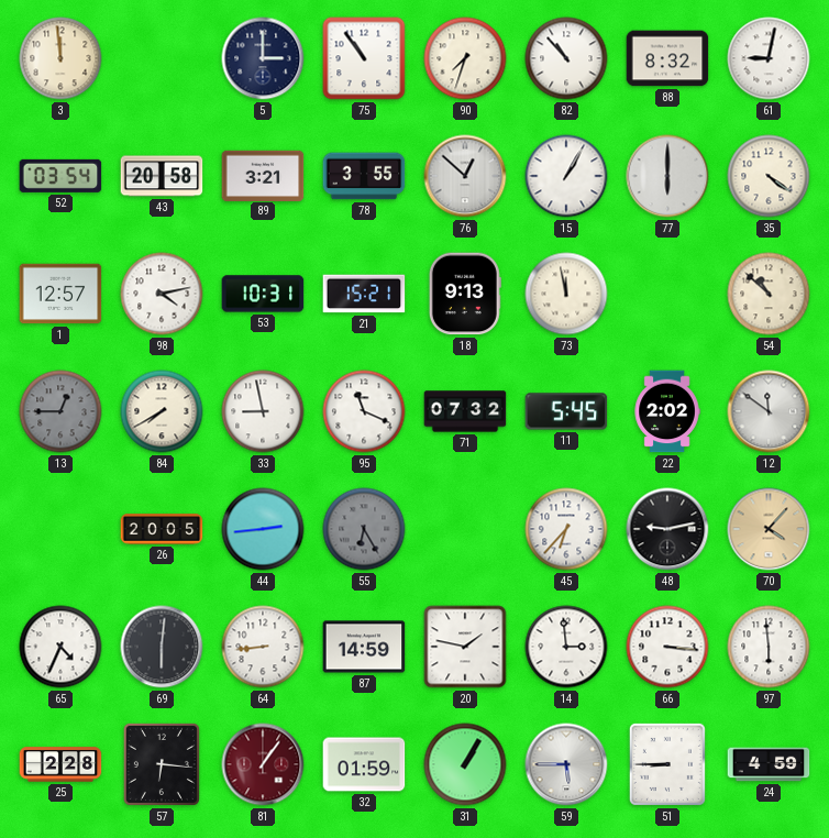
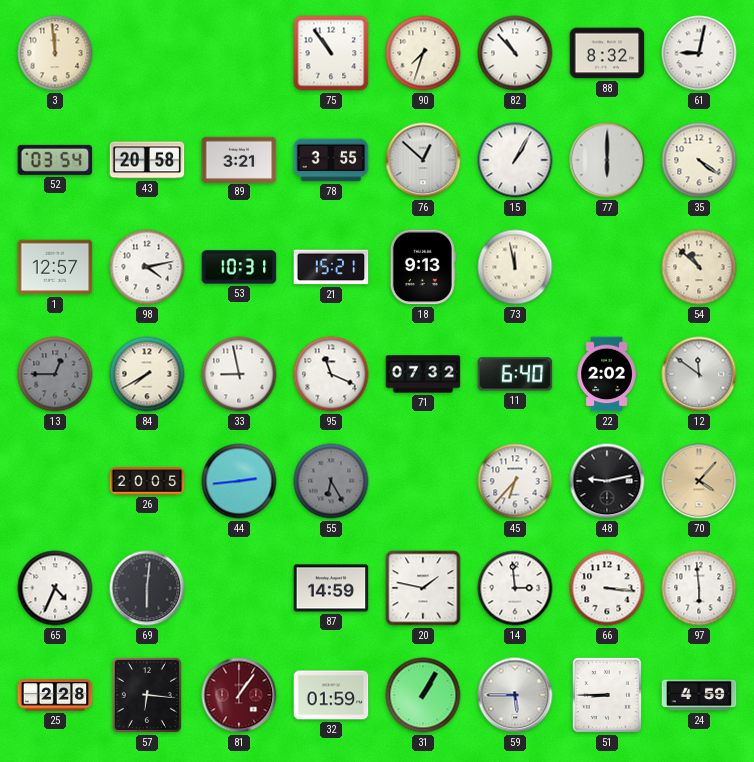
5: 3:00 -> none
11: 5:45 -> 6:40
64: 8:44 -> none
